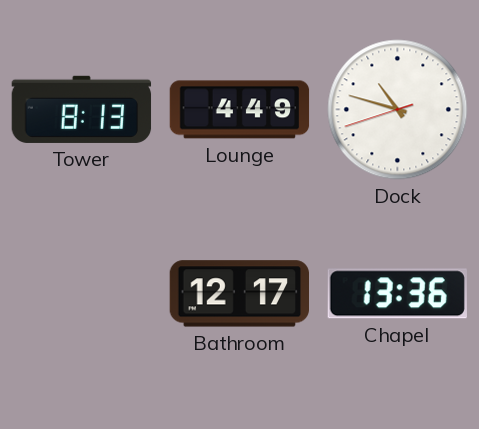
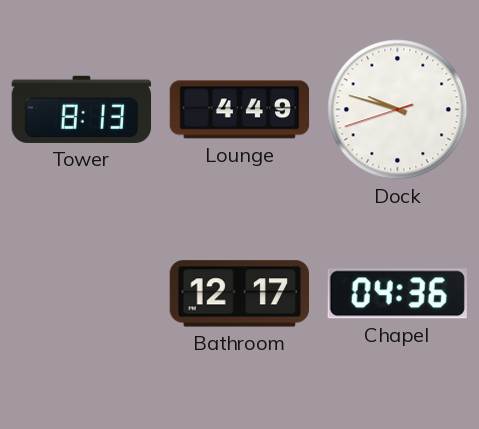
Dock: 10:47 -> 9:47
Chapel: 13:36 -> 04:36
